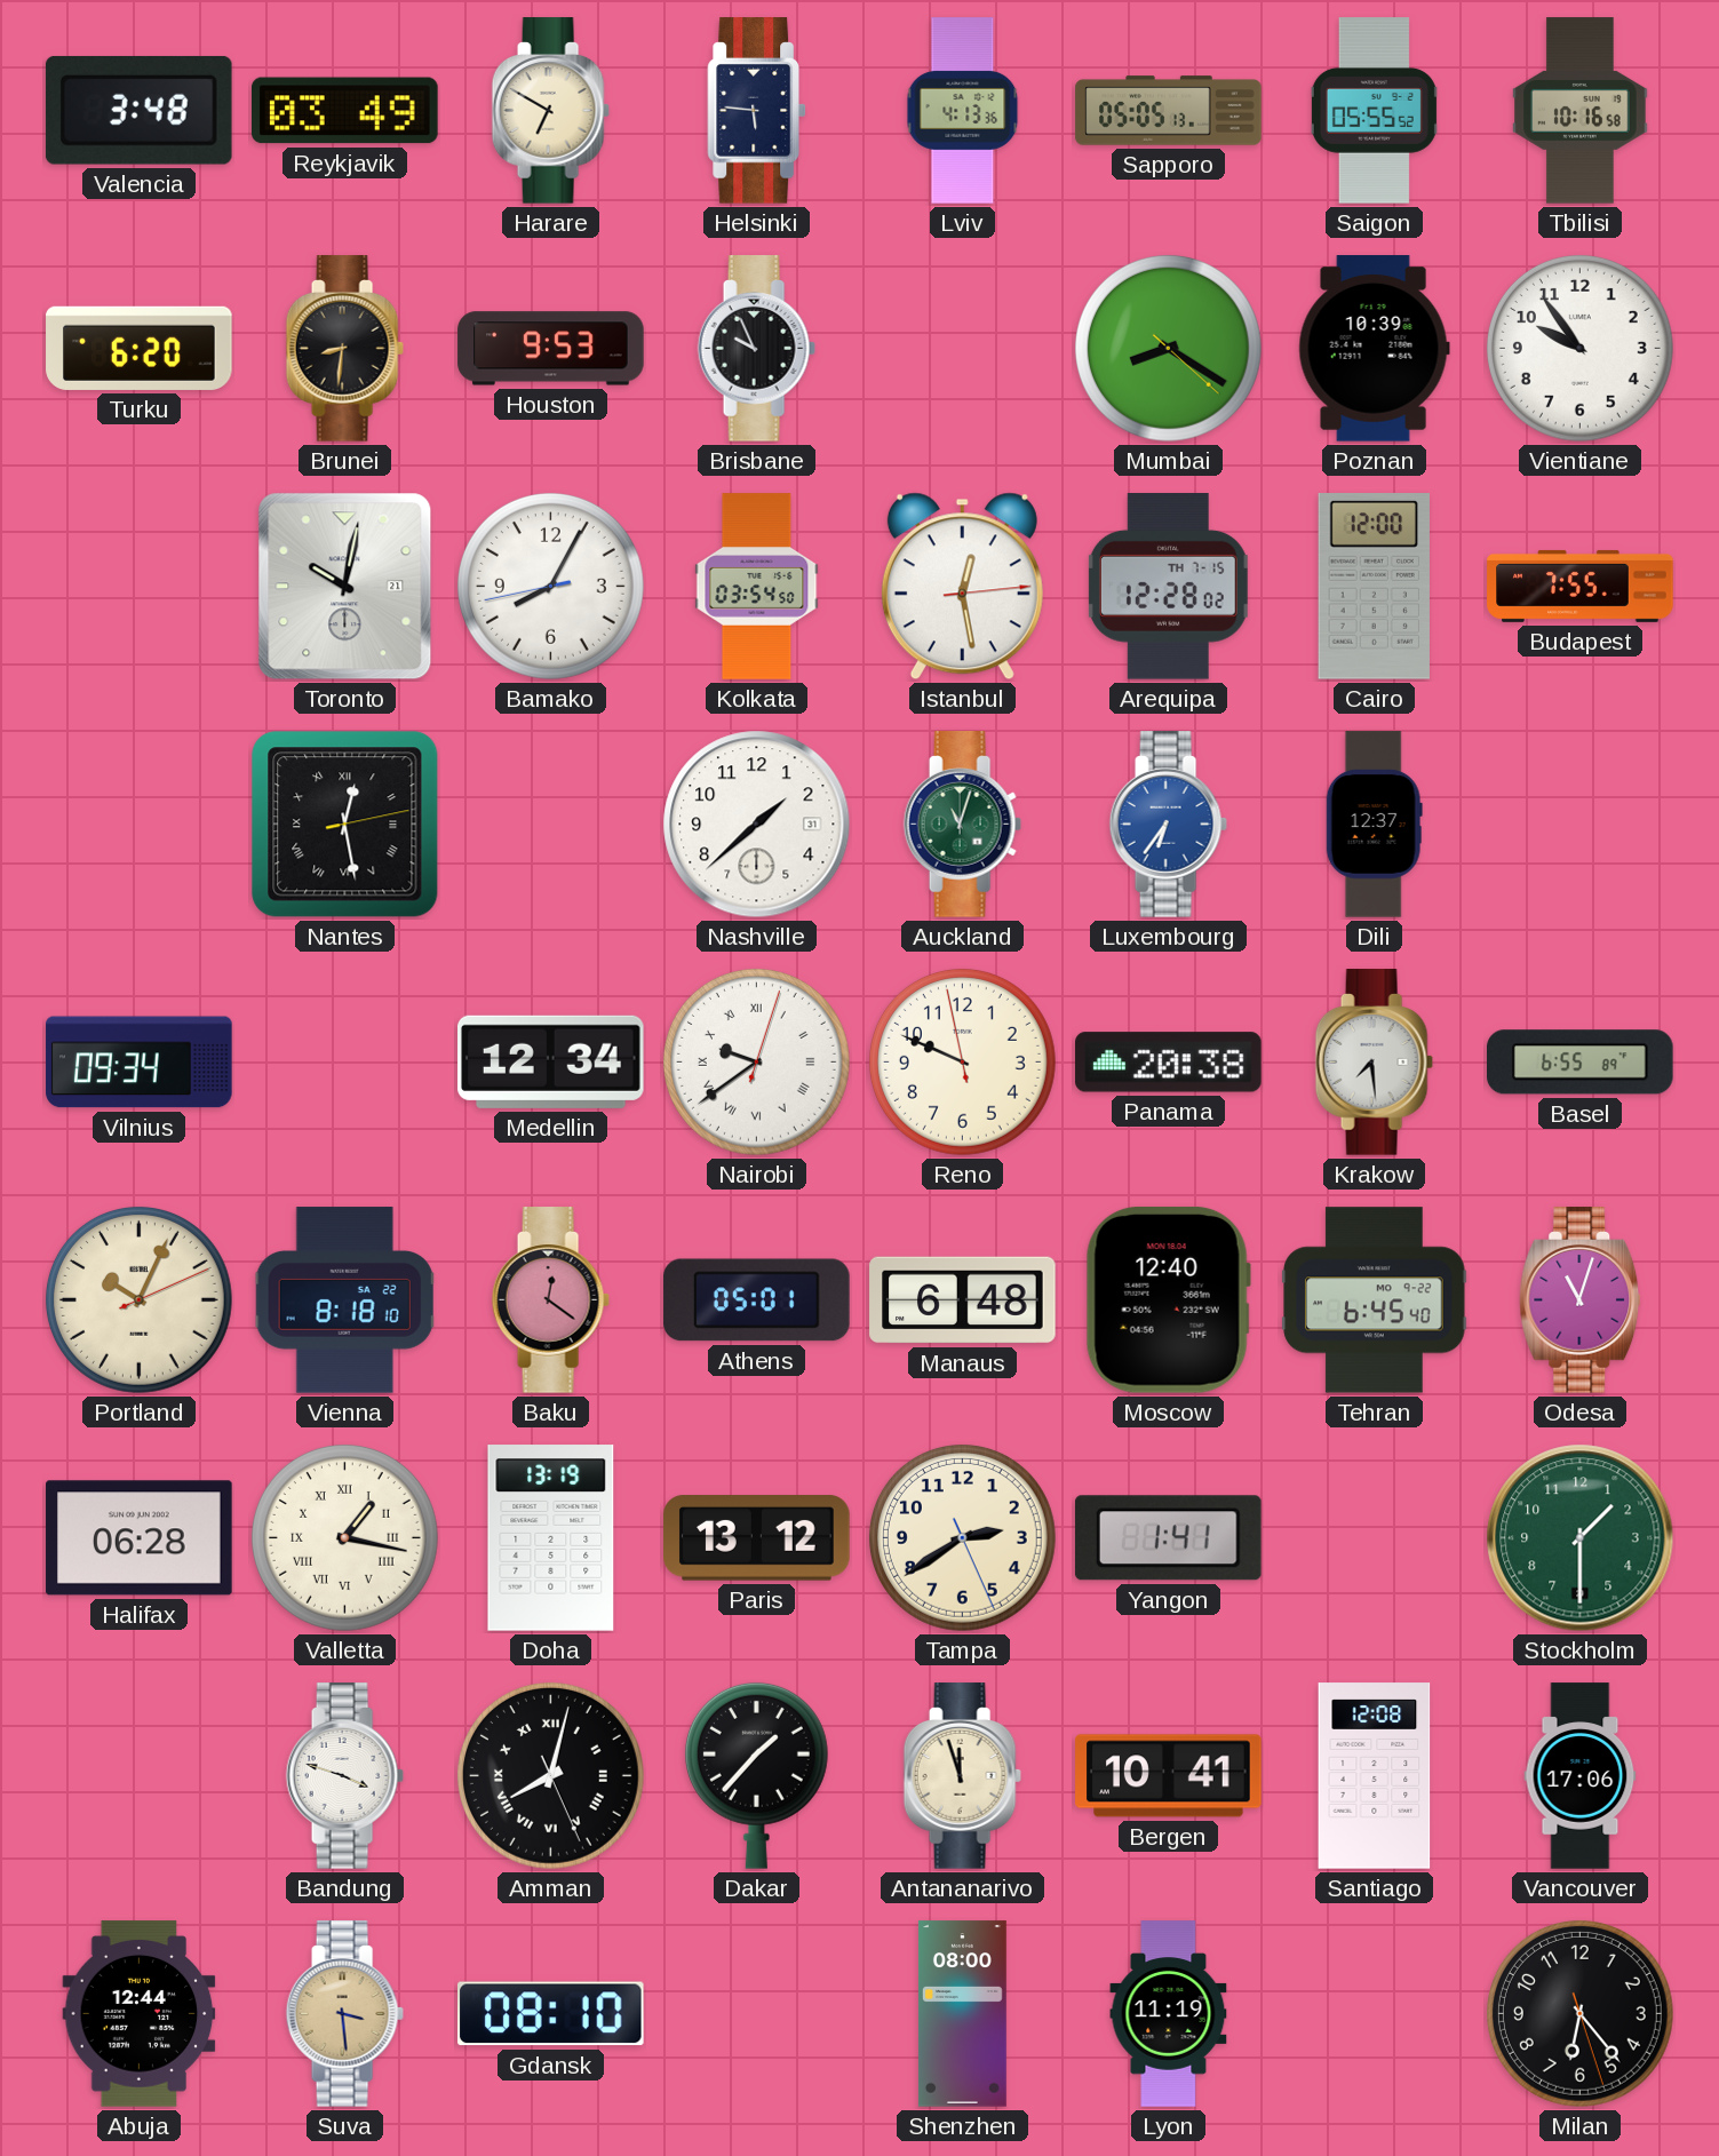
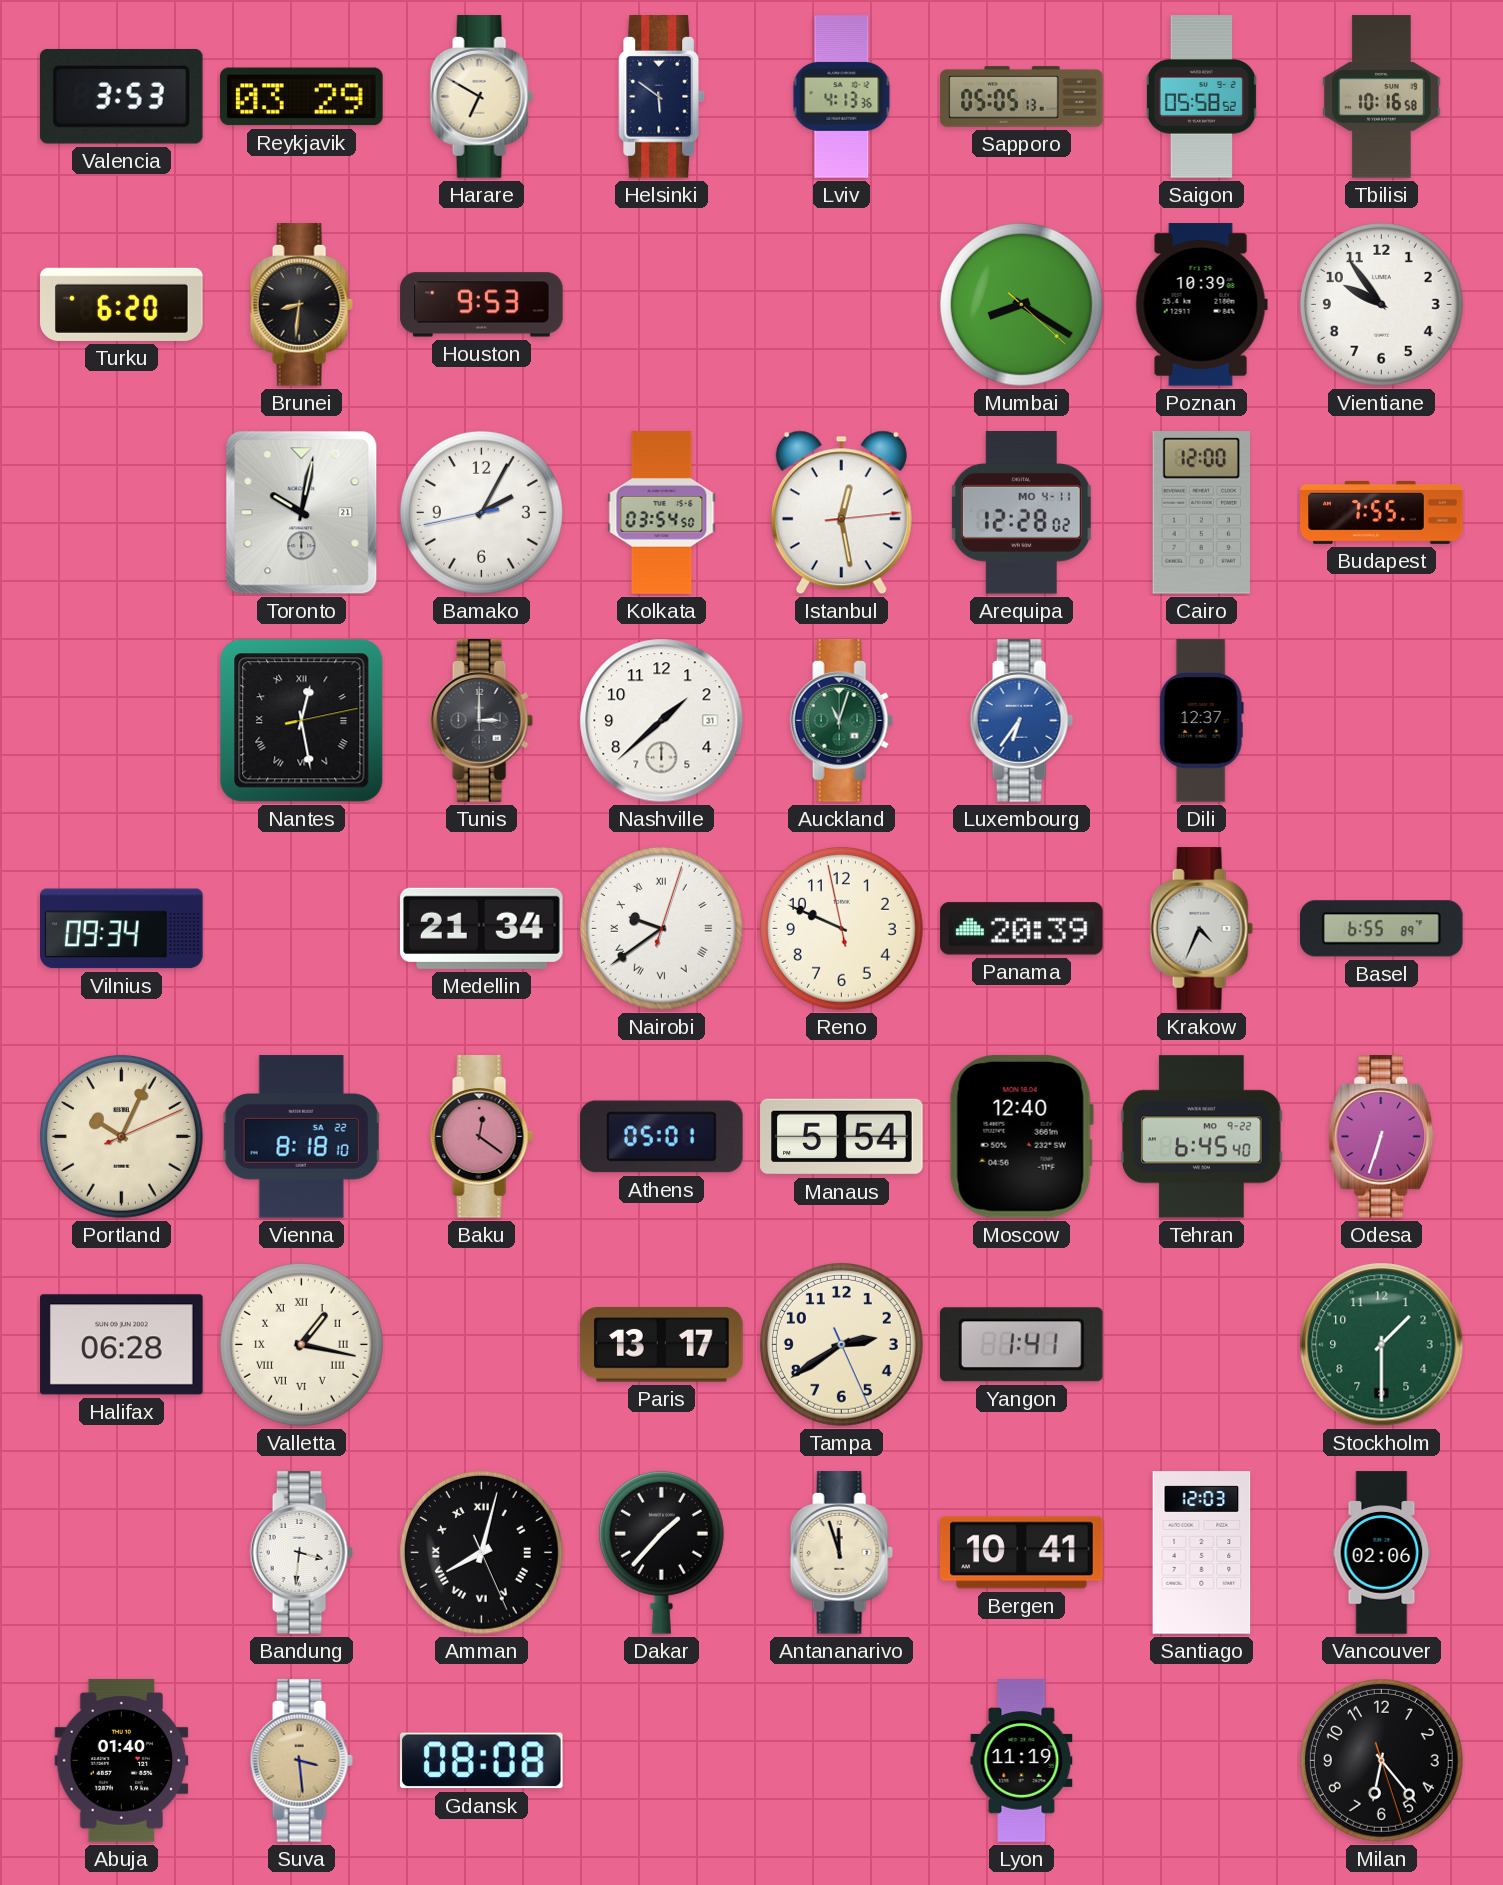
Valencia: 3:48 -> 3:53
Reykjavik: 03:49 -> 03:29
Helsinki: 5:46 -> 5:51
Saigon: 05:55 -> 05:58
Brisbane: 9:56 -> none
Bamako: 8:04 -> 2:04
Arequipa date: TH 7-15 -> MO 4-11
Tunis: none -> 3:00
Medellin: 12:34 -> 21:34
Panama: 20:38 -> 20:39
Krakow: 7:29 -> 4:34
Manaus: 6:48 -> 5:54
Odesa: 11:03 -> 6:33
Doha: 13:19 -> none
Paris: 13:12 -> 13:17
Bandung: 3:48 -> 3:31
Santiago: 12:08 -> 12:03
Vancouver: 17:06 -> 02:06
Abuja: 12:44 -> 01:40
Gdansk: 08:10 -> 08:08
Shenzhen: 08:00 -> none
